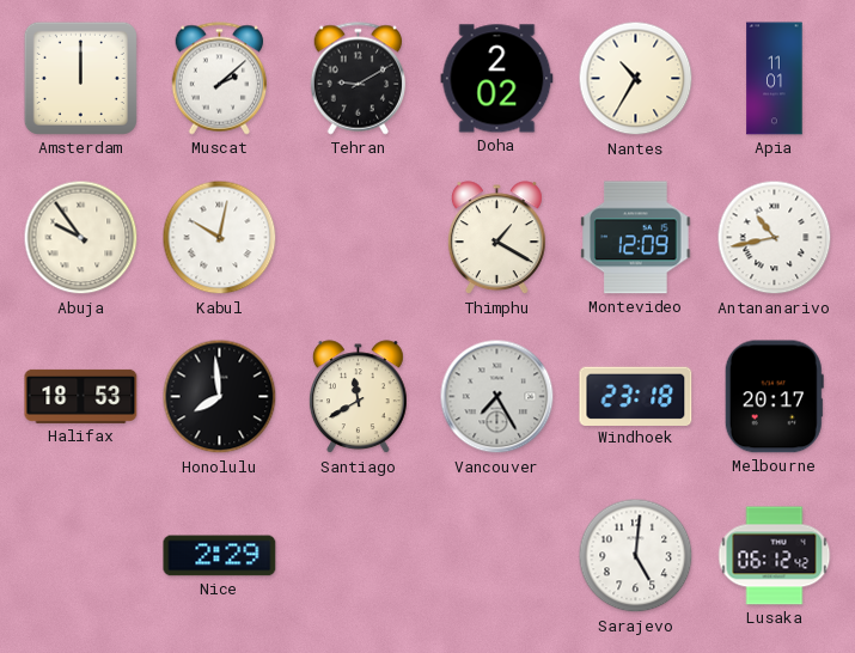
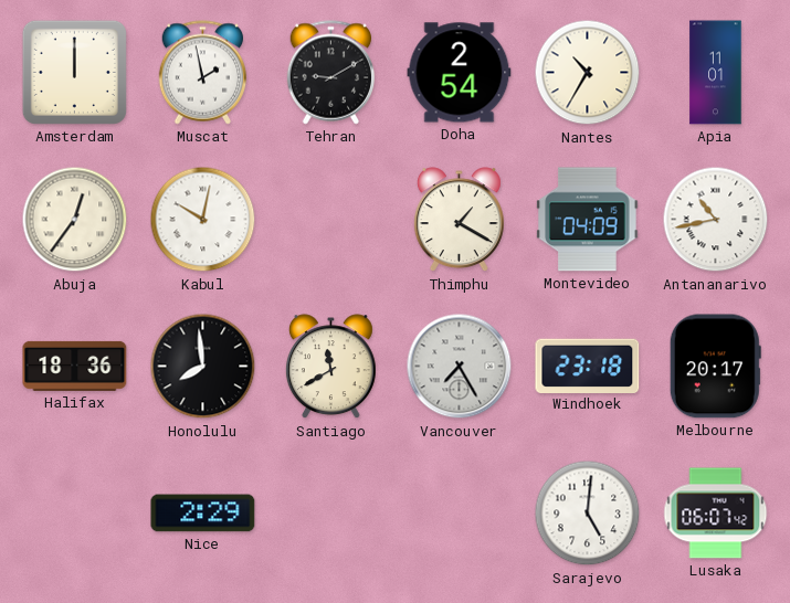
Muscat: 2:08 -> 1:58
Doha: 2:02 -> 2:54
Abuja: 9:54 -> 12:36
Montevideo: 12:09 -> 04:09
Halifax: 18:53 -> 18:36
Lusaka: 06:12 -> 06:07
